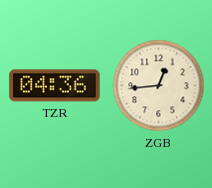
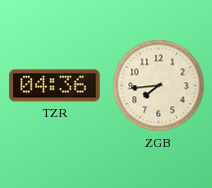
ZGB: 12:44 -> 7:44
